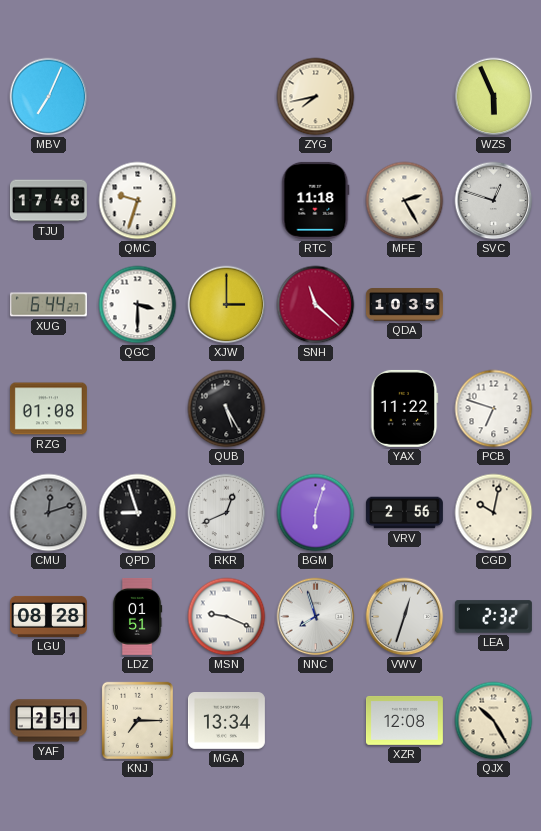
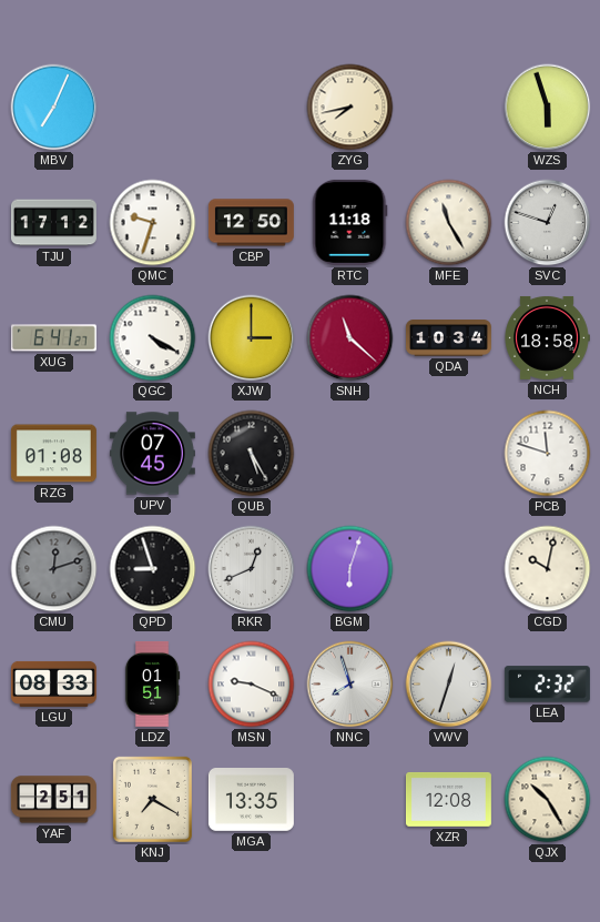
WZS: 5:56 -> 5:57
TJU: 17:48 -> 17:12
CBP: none -> 12:50
MFE: 2:25 -> 11:25
XUG: 6:44 -> 6:41
QGC: 3:30 -> 4:20
QDA: 10:35 -> 10:34
NCH: none -> 18:58
UPV: none -> 07:45
YAX: 11:22 -> none
PCB: 6:48 -> 11:48
VRV: 2:56 -> none
LGU: 08:28 -> 08:33
KNJ: 7:15 -> 7:20
MGA: 13:34 -> 13:35
